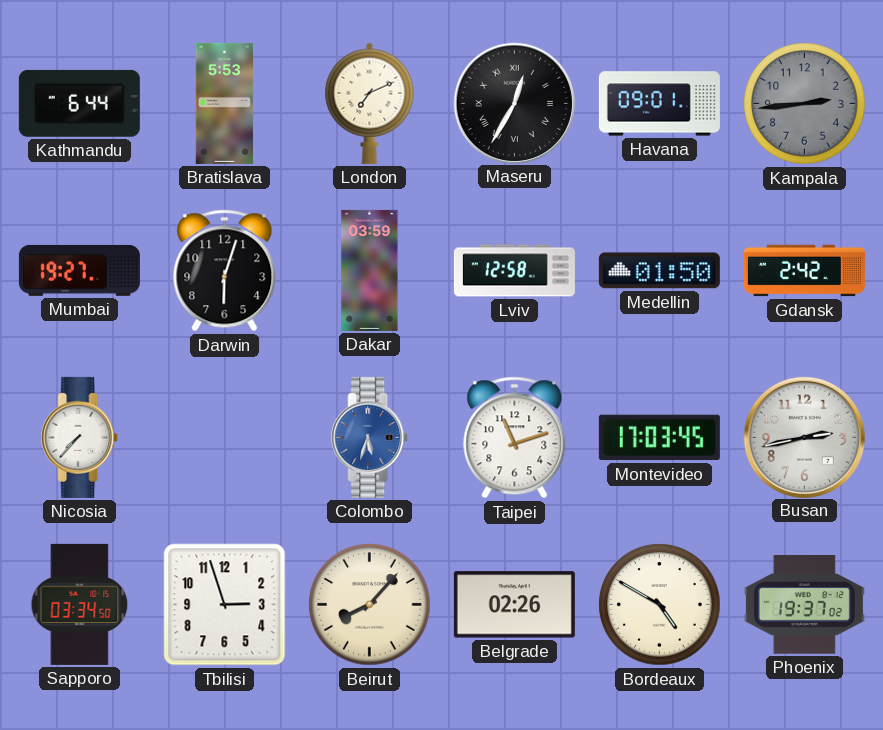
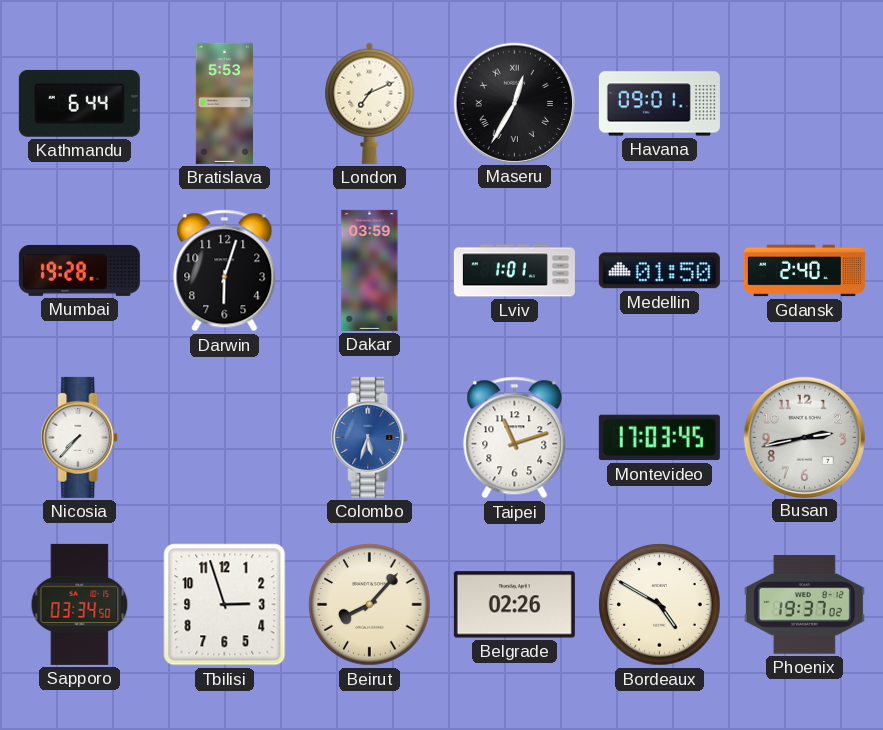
Kampala: 2:44 -> none
Mumbai: 19:27 -> 19:28
Lviv: 12:58 -> 1:01
Gdansk: 2:42 -> 2:40
